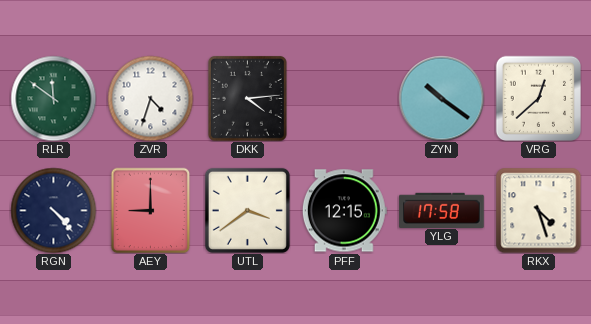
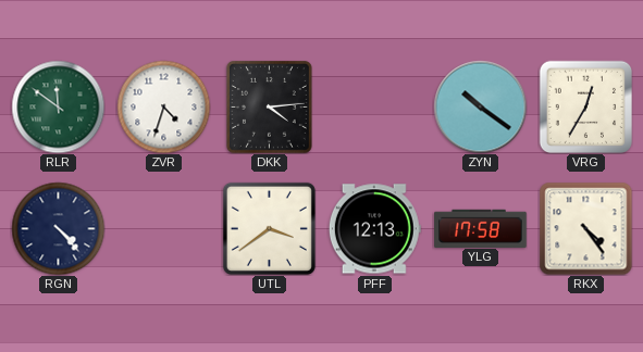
VRG: 12:38 -> 12:35
AEY: 9:00 -> none
PFF: 12:15 -> 12:13
RKX: 4:27 -> 4:24
